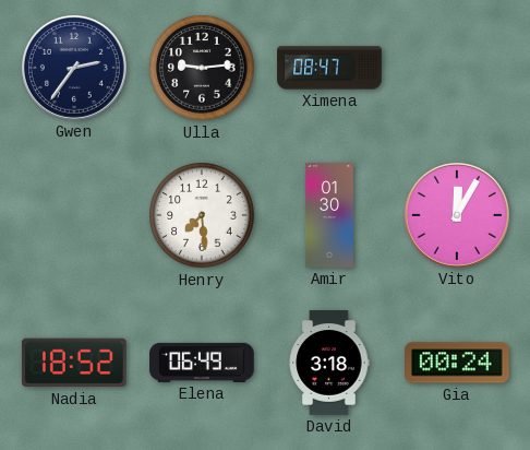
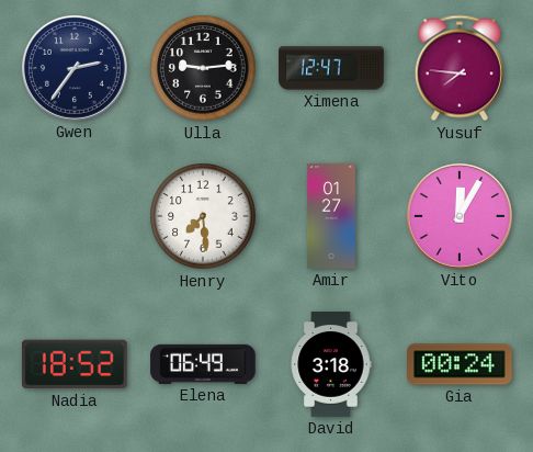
Ximena: 08:47 -> 12:47
Yusuf: none -> 7:46
Amir: 01:30 -> 01:27
